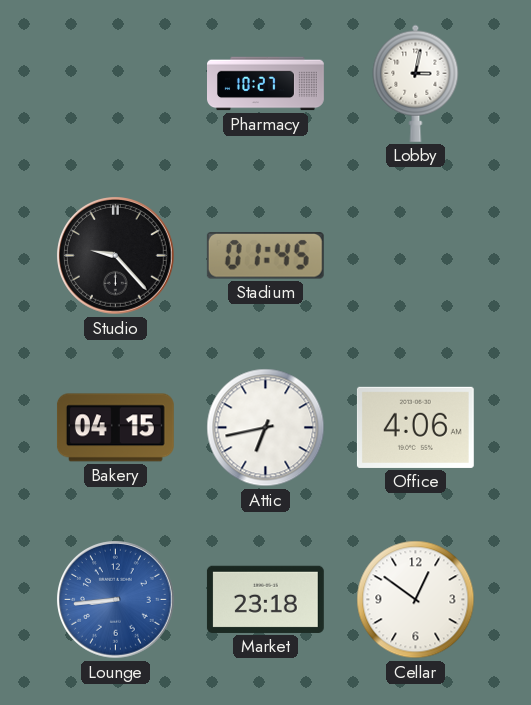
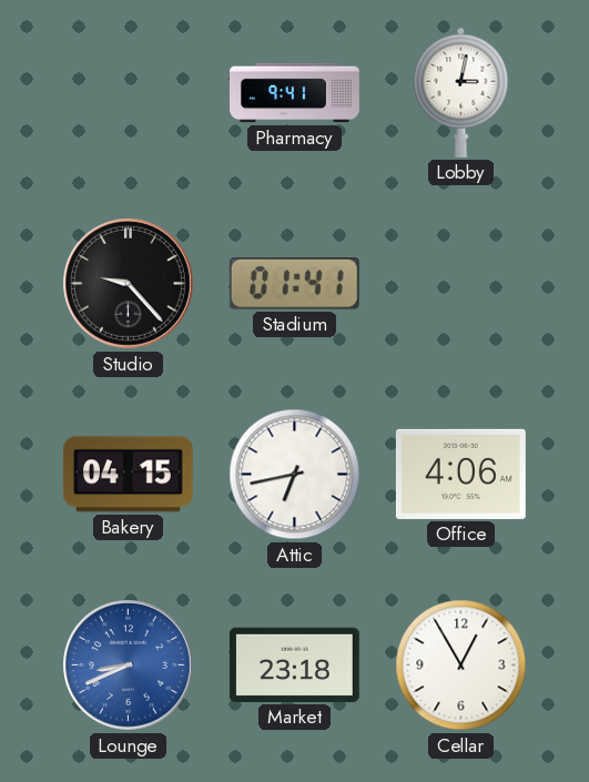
Pharmacy: 10:27 -> 9:41
Stadium: 01:45 -> 01:41
Lounge: 8:44 -> 8:41
Cellar: 12:51 -> 12:55
